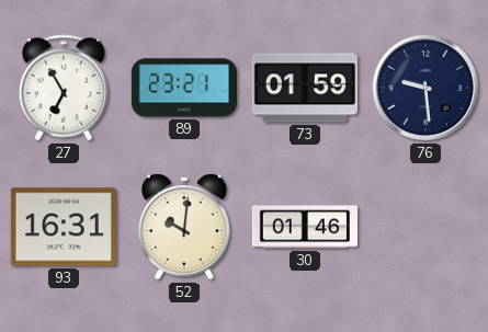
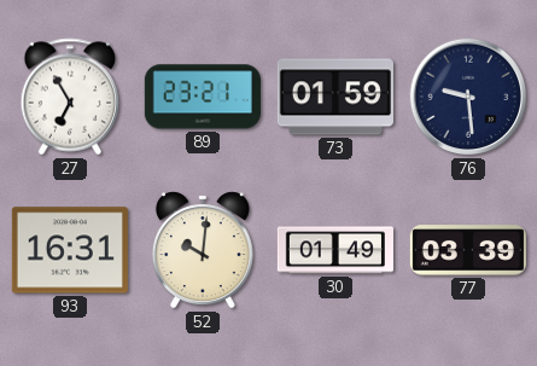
30: 01:46 -> 01:49
77: none -> 03:39
